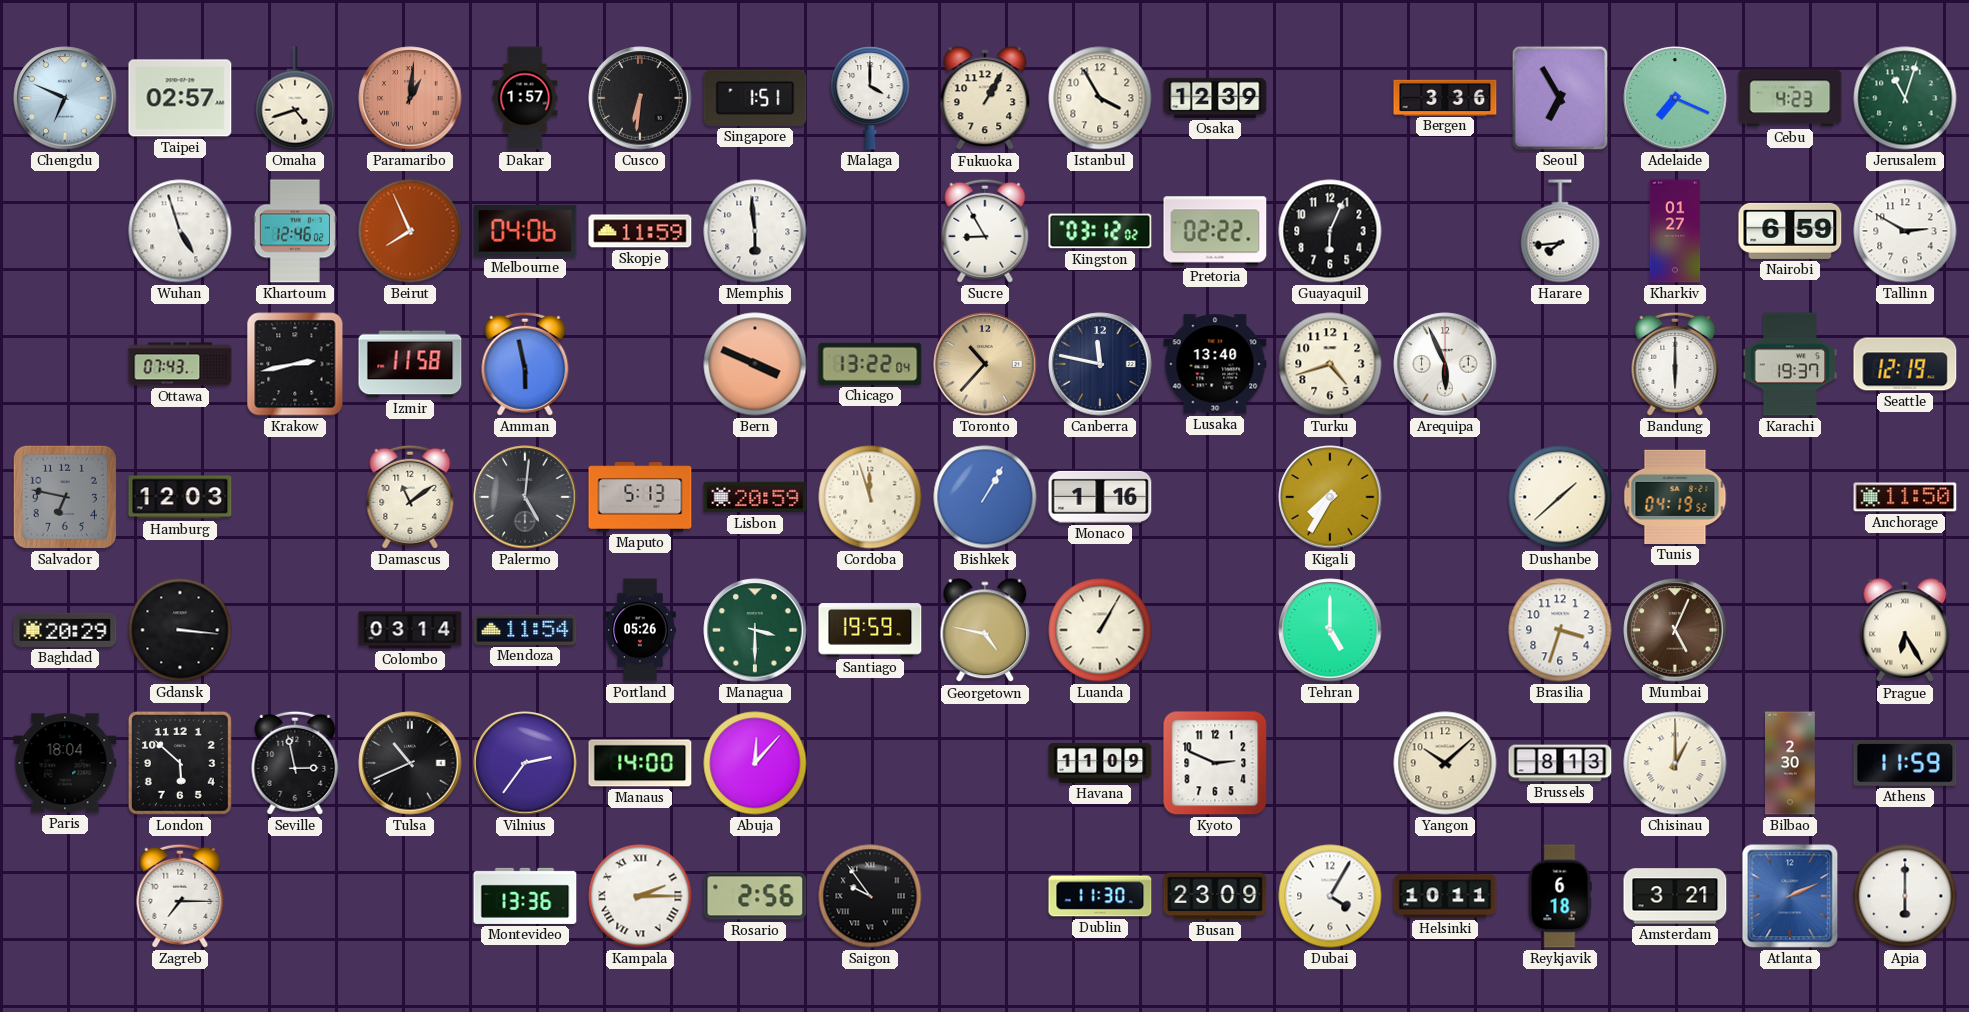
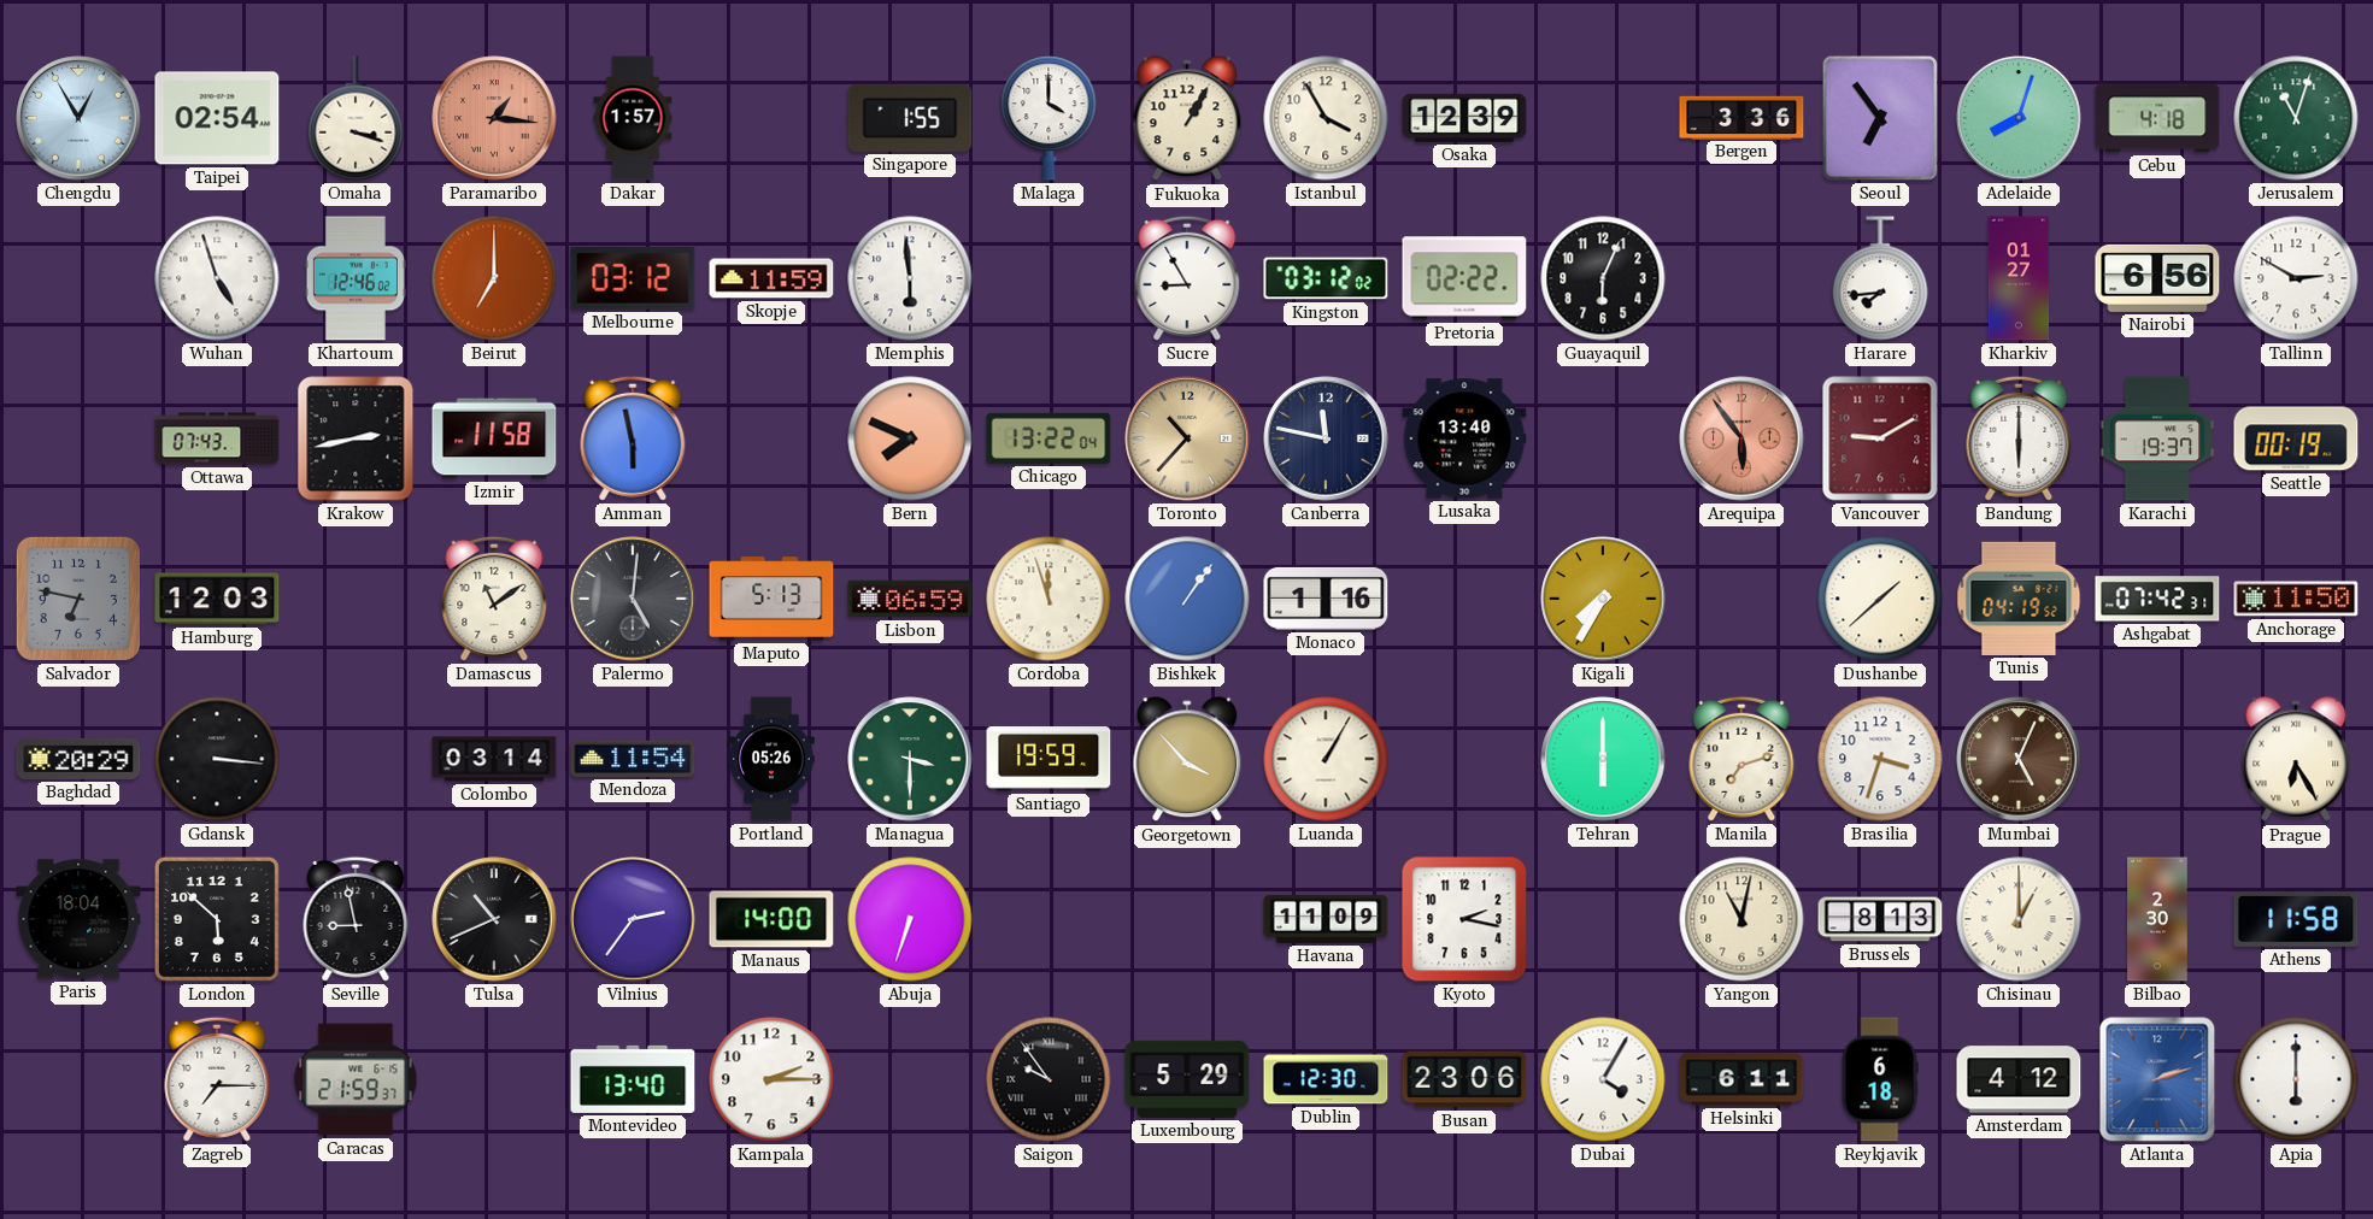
Chengdu: 6:49 -> 12:55
Taipei: 02:57 -> 02:54
Omaha: 4:42 -> 3:18
Paramaribo: 1:01 -> 1:16
Cusco: 6:31 -> none
Singapore: 1:51 -> 1:55
Seoul: 6:55 -> 6:54
Adelaide: 7:19 -> 8:03
Cebu: 4:23 -> 4:18
Beirut: 7:56 -> 7:00
Melbourne: 04:06 -> 03:12
Nairobi: 6:59 -> 6:56
Bern: 3:49 -> 7:49
Turku: 4:42 -> none
Arequipa: 5:56 -> 5:54
Arequipa dial: white -> salmon
Vancouver: none -> 9:10
Seattle: 12:19 -> 00:19
Lisbon: 20:59 -> 06:59
Bishkek: 1:05 -> 1:06
Ashgabat: none -> 07:42
Georgetown: 4:47 -> 3:53
Tehran: 5:00 -> 6:00
Manila: none -> 7:12
Seville: 2:58 -> 8:58
Abuja: 12:07 -> 6:33
Kyoto: 2:49 -> 2:17
Yangon: 10:08 -> 11:02
Athens: 11:59 -> 11:58
Caracas: none -> 21:59
Montevideo: 13:36 -> 13:40
Kampala numerals: Roman -> Arabic
Rosario: 2:56 -> none
Luxembourg: none -> 5:29
Dublin: 11:30 -> 12:30
Busan: 23:09 -> 23:06
Helsinki: 10:11 -> 6:11
Amsterdam: 3:21 -> 4:12
Atlanta: 2:11 -> 2:12
